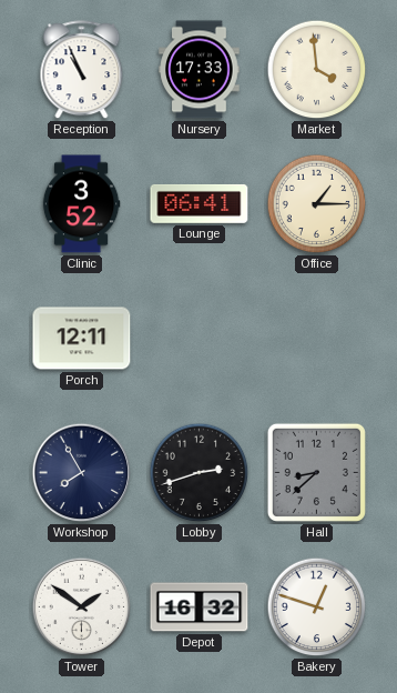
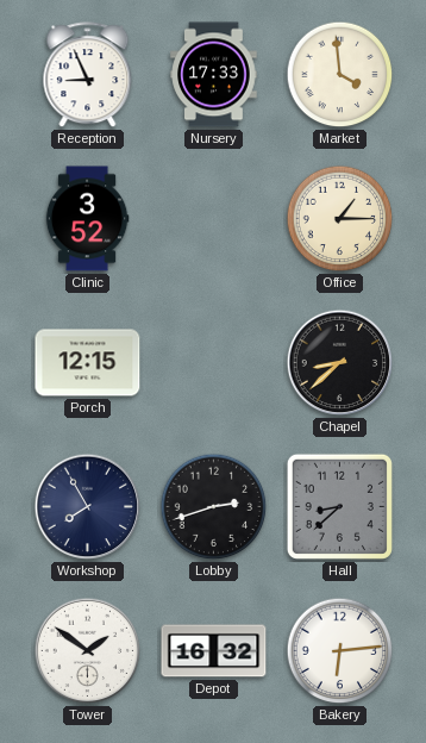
Reception: 10:56 -> 8:56
Lounge: 06:41 -> none
Porch: 12:11 -> 12:15
Chapel: none -> 8:38
Bakery: 12:48 -> 6:14
